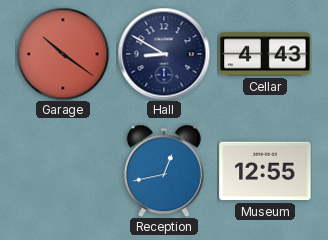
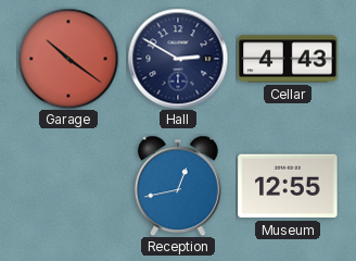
Hall: 8:50 -> 2:50
